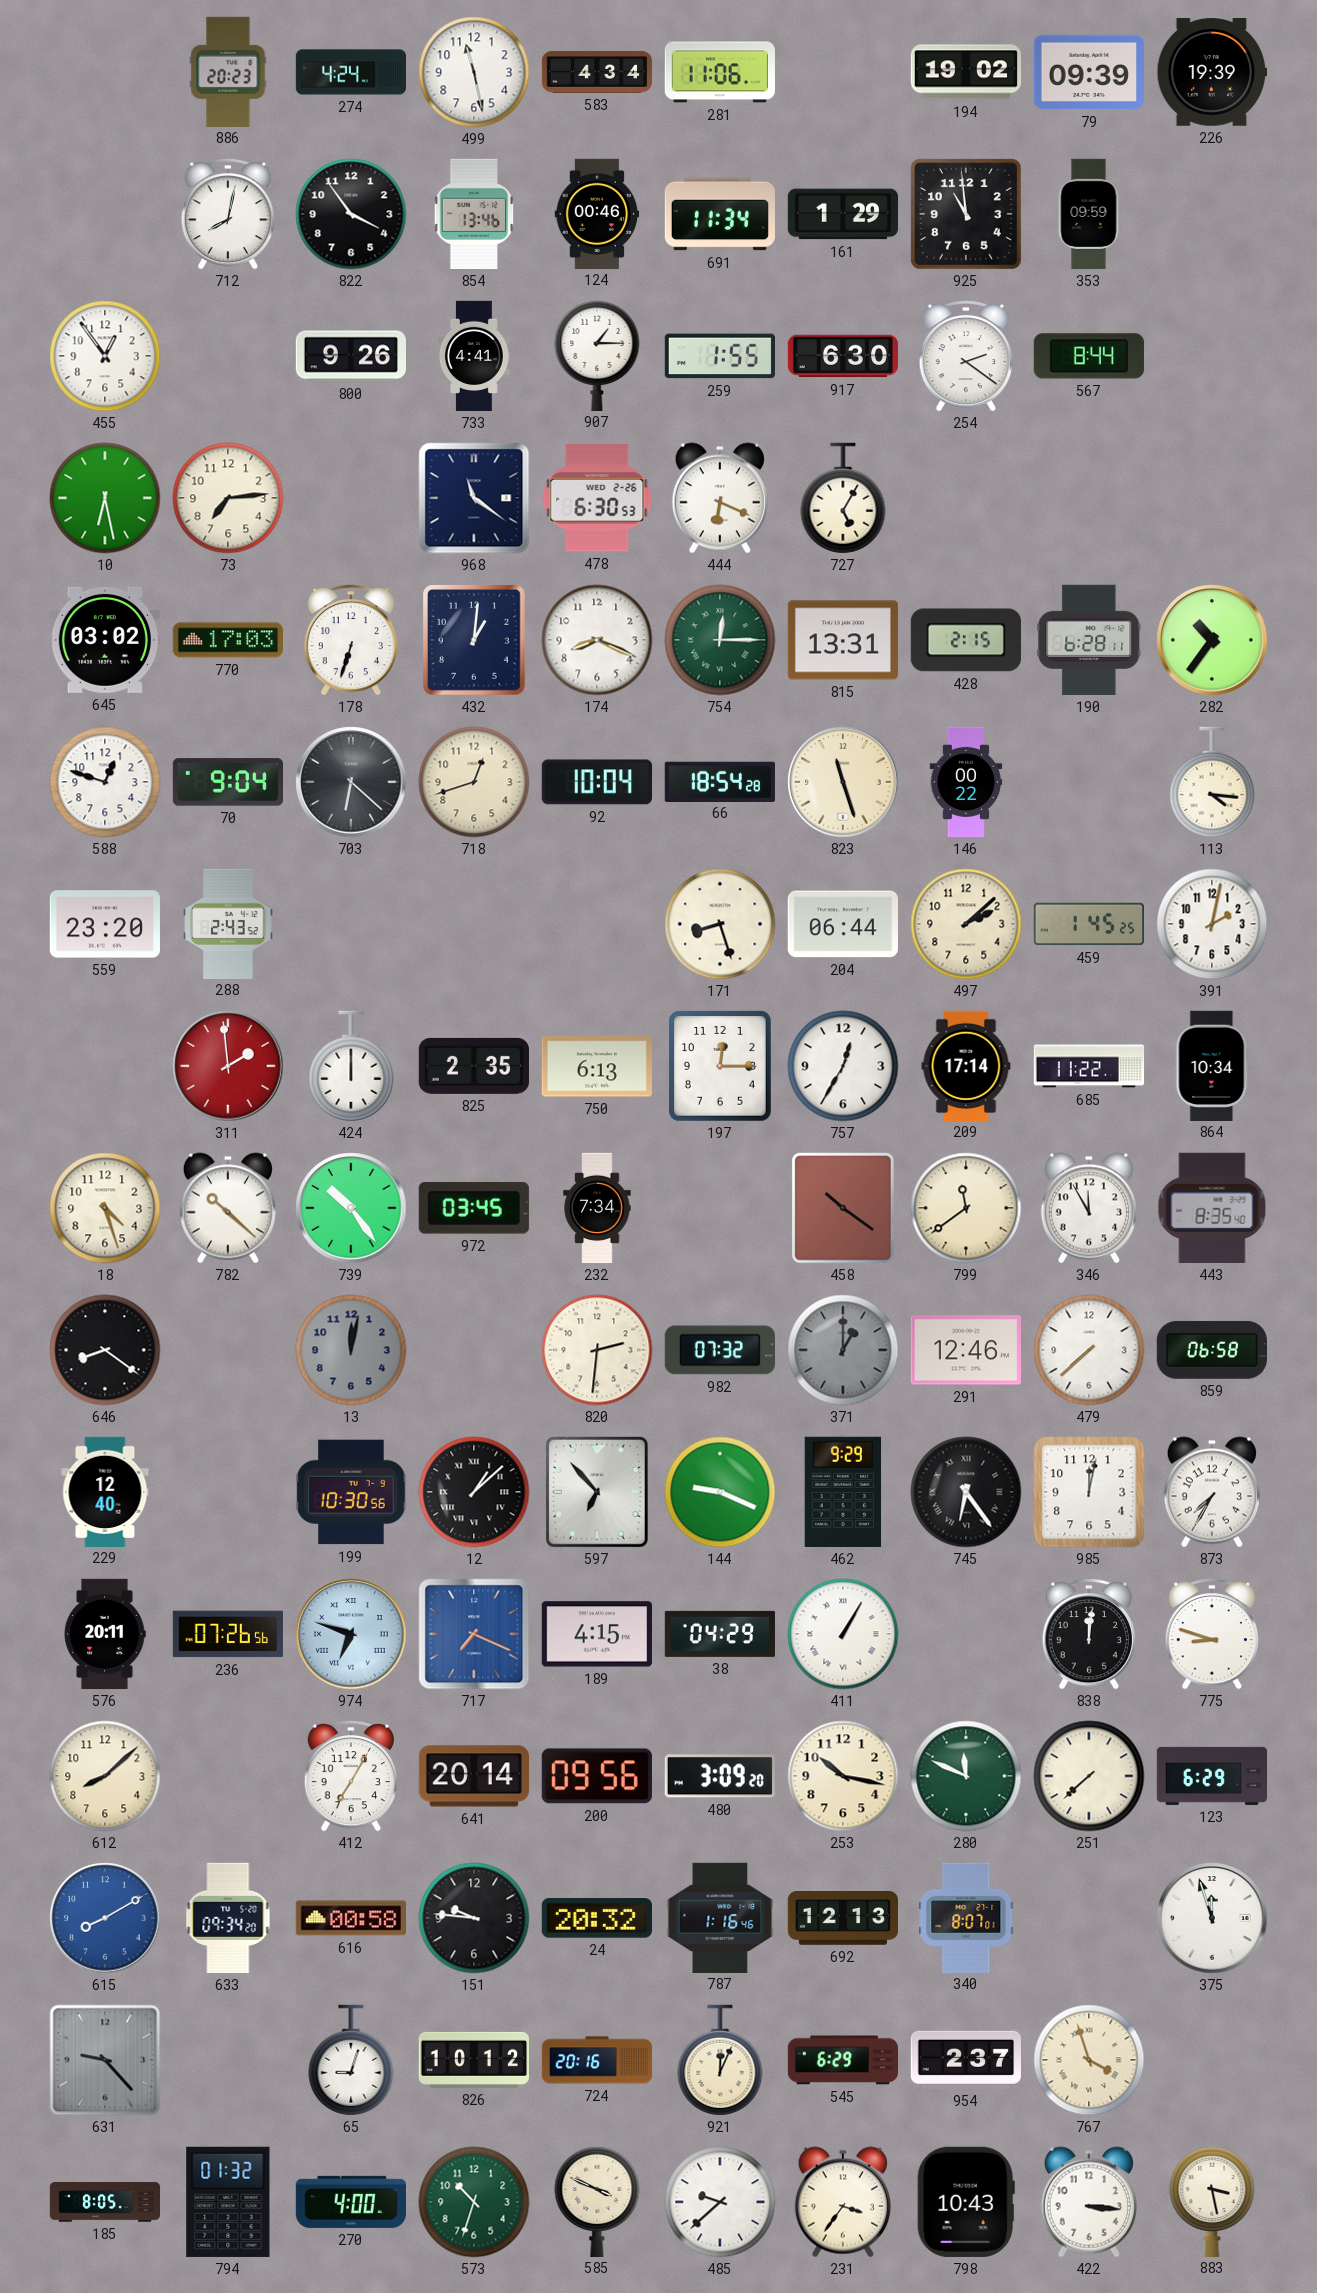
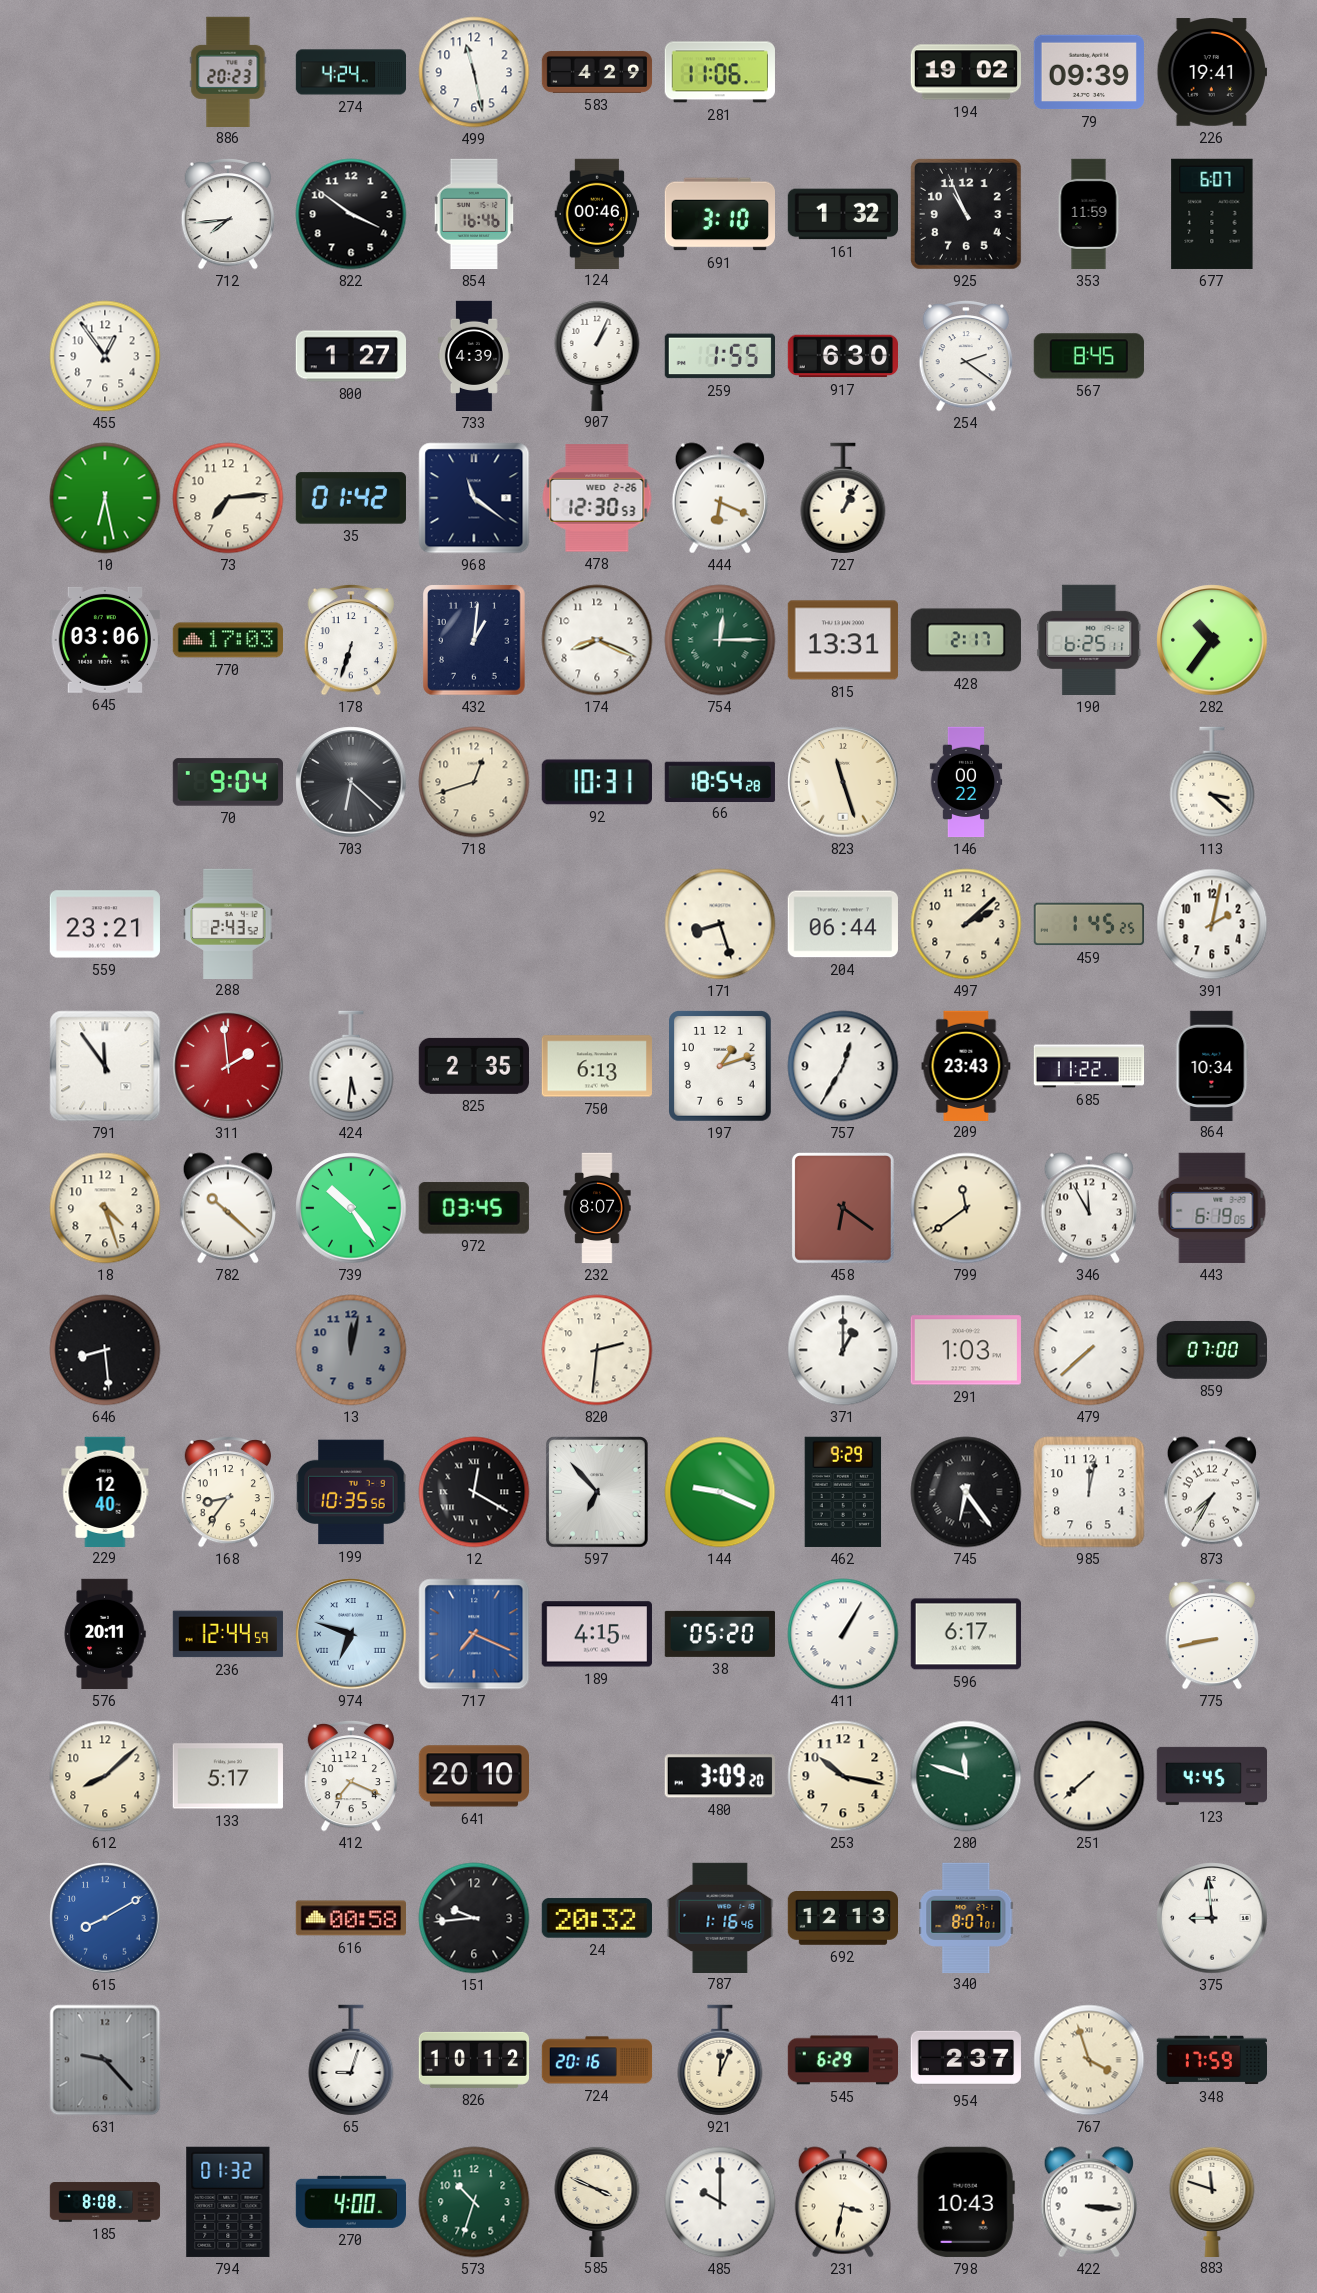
583: 4:34 -> 4:29
226: 19:39 -> 19:41
712: 8:02 -> 7:44
822: 3:54 -> 3:51
854: 13:46 -> 16:46
691: 11:34 -> 3:10
161: 1:29 -> 1:32
925: 10:59 -> 10:56
353: 09:59 -> 11:59
677: none -> 6:07
800: 9:26 -> 1:27
733: 4:41 -> 4:39
907: 1:15 -> 1:04
567: 8:44 -> 8:45
35: none -> 01:42
478: 6:30 -> 12:30
727: 5:05 -> 1:04
645: 03:02 -> 03:06
428: 2:15 -> 2:17
190: 6:28 -> 6:25
588: 12:48 -> none
92: 10:04 -> 10:31
113: 4:16 -> 3:22
559: 23:20 -> 23:21
791: none -> 11:54
424: 12:00 -> 5:31
197: 12:15 -> 1:12
209: 17:14 -> 23:43
232: 7:34 -> 8:07
458: 10:21 -> 6:21
443: 8:35 -> 6:19
646: 8:21 -> 8:29
982: 07:32 -> none
371 dial: grey -> white
291: 12:46 -> 1:03
859: 06:58 -> 07:00
168: none -> 8:36
199: 10:30 -> 10:35
12: 1:08 -> 12:20
236: 07:26 -> 12:44
38: 04:29 -> 05:20
596: none -> 6:17
838: 12:01 -> none
775: 8:48 -> 8:43
133: none -> 5:17
412: 7:05 -> 7:19
641: 20:14 -> 20:10
200: 09:56 -> none
280: 11:49 -> 11:48
123: 6:29 -> 4:45
633: 09:34 -> none
151: 9:46 -> 9:44
375: 11:57 -> 8:59
348: none -> 17:59
185: 8:05 -> 8:08
485: 9:38 -> 10:00
231: 3:36 -> 3:32
883: 3:28 -> 11:48
